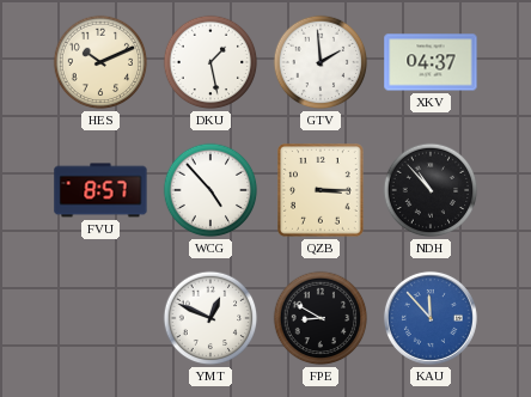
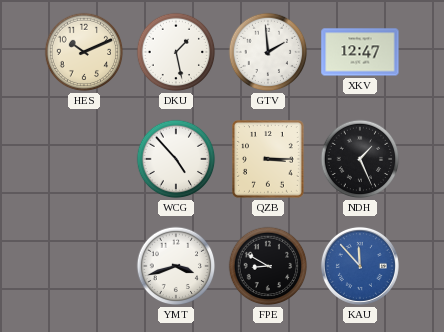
XKV: 04:37 -> 12:47
FVU: 8:57 -> none
NDH: 10:53 -> 1:26
YMT: 12:49 -> 3:42
